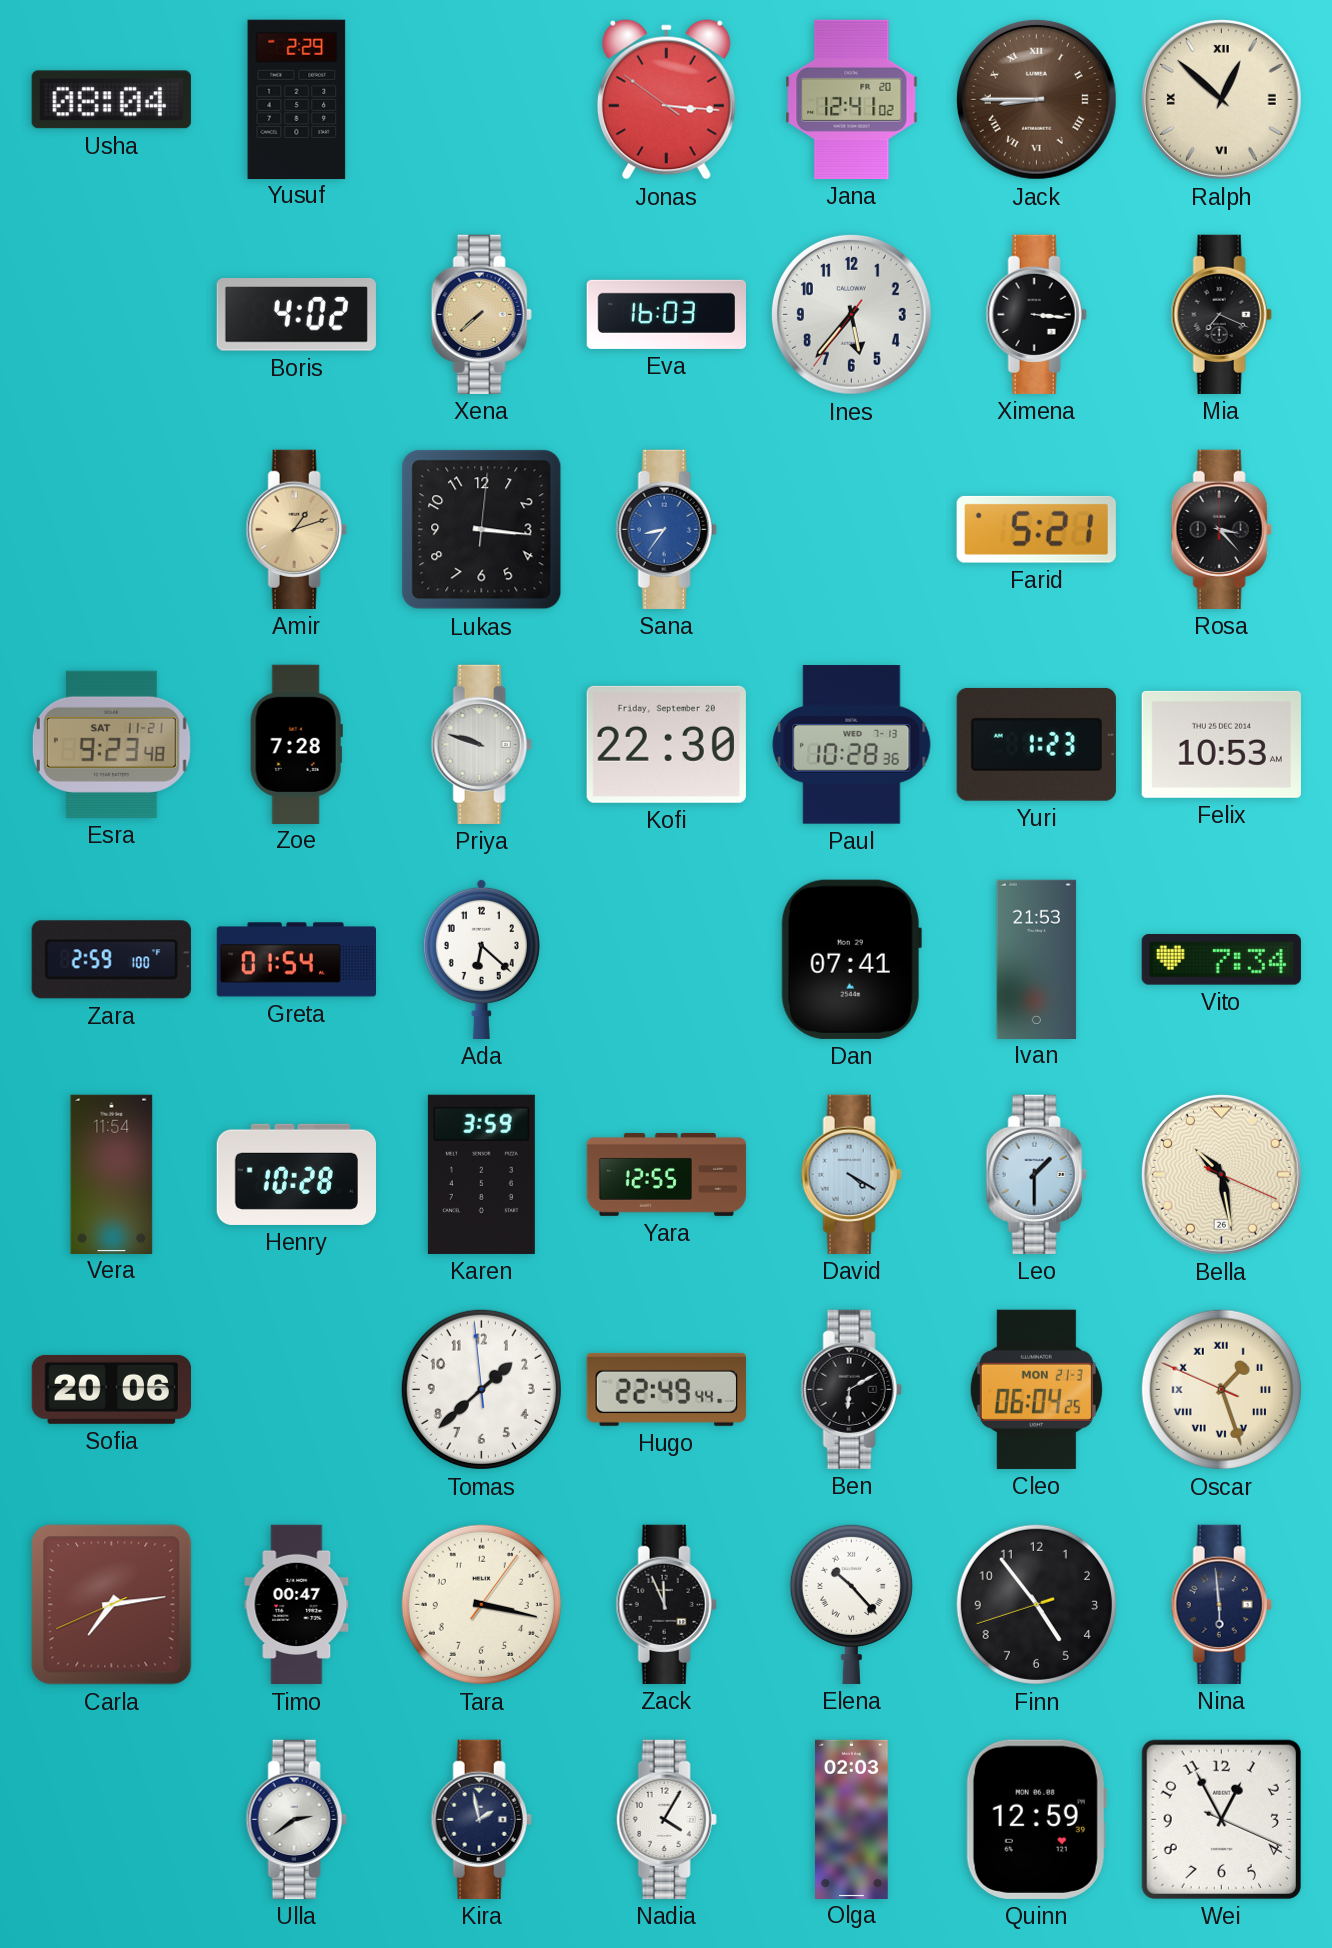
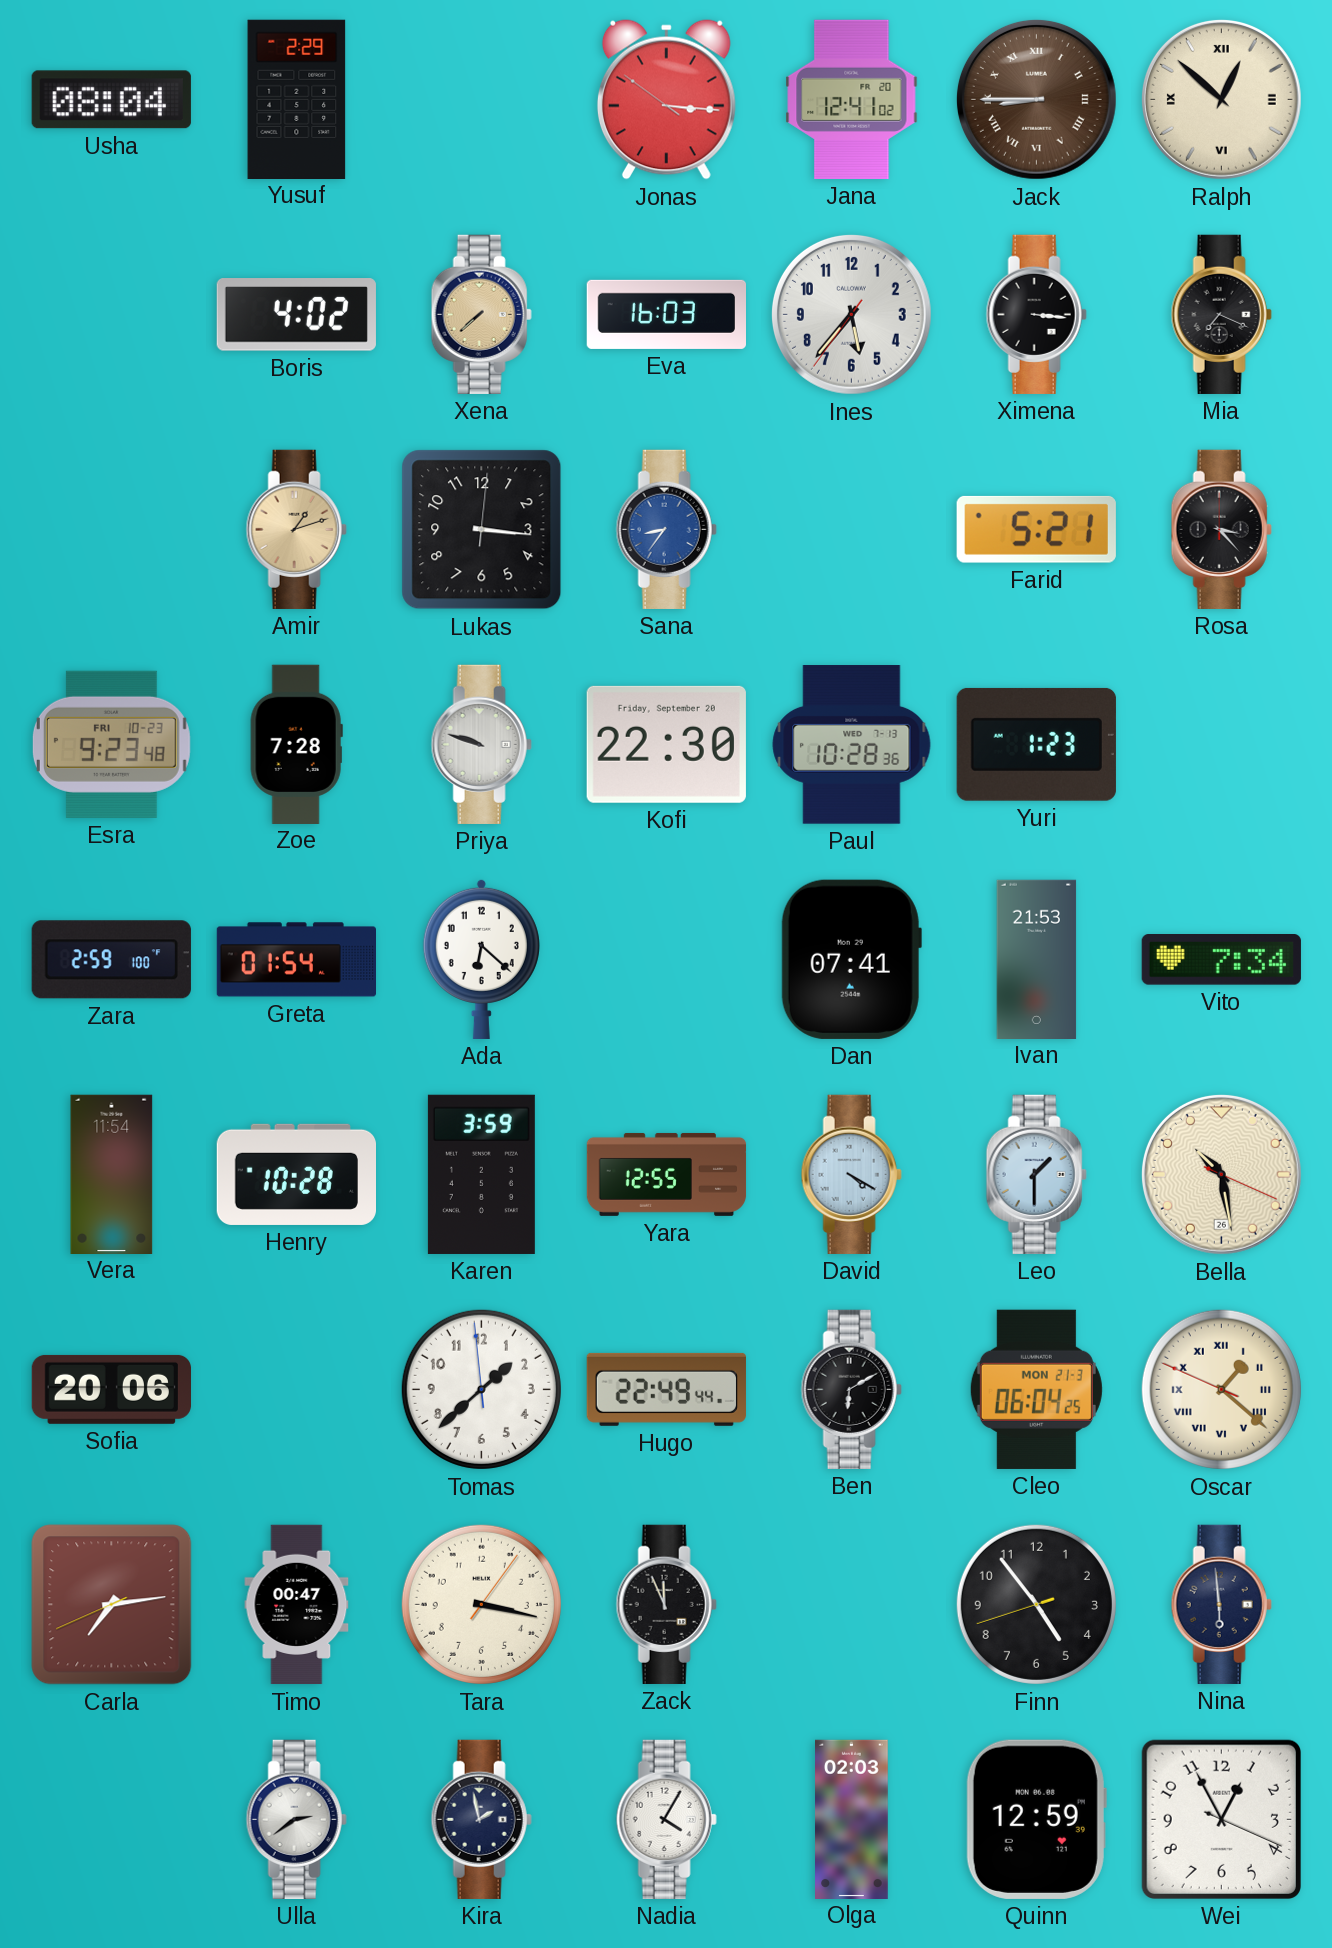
Esra date: SAT 11-21 -> FRI 10-23
Felix: 10:53 -> none
Oscar: 1:26 -> 1:21
Elena: 10:23 -> none
